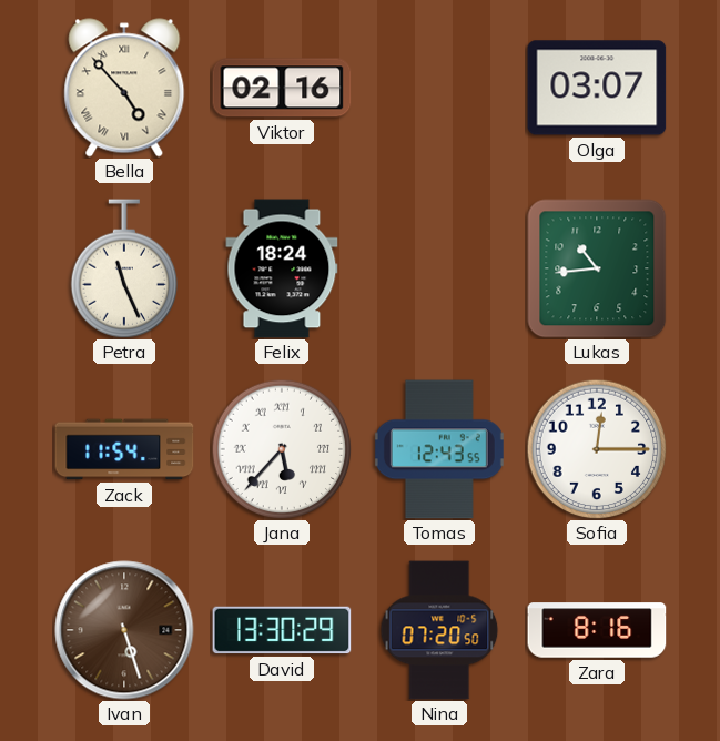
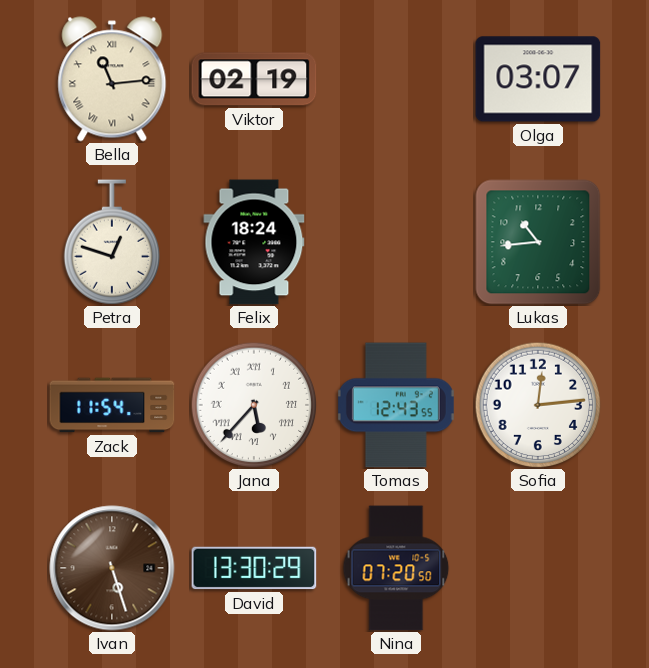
Bella: 4:53 -> 11:14
Viktor: 02:16 -> 02:19
Petra: 11:26 -> 12:48
Sofia: 12:15 -> 12:14
Zara: 8:16 -> none
